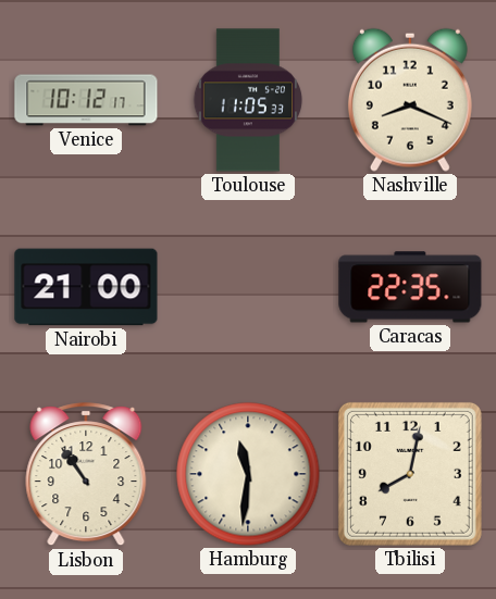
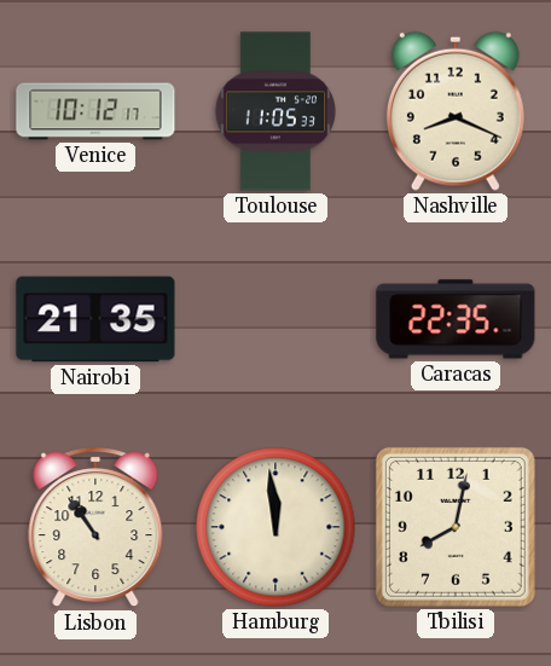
Nairobi: 21:00 -> 21:35
Hamburg: 11:31 -> 11:59
